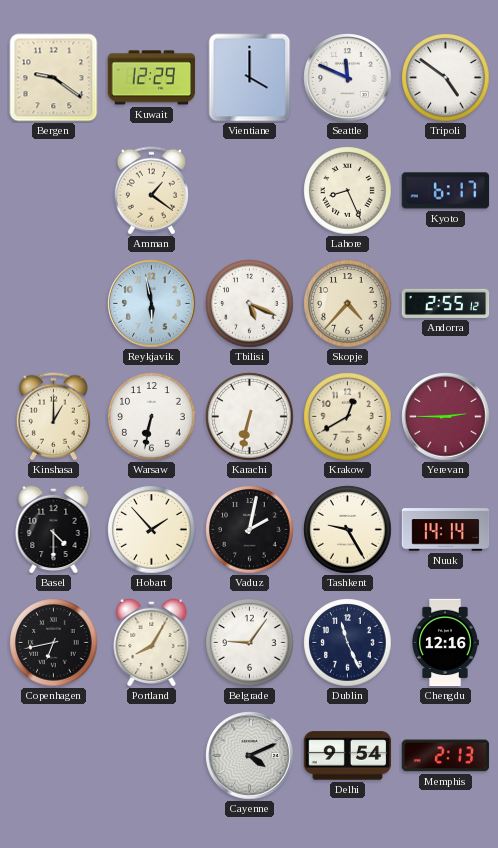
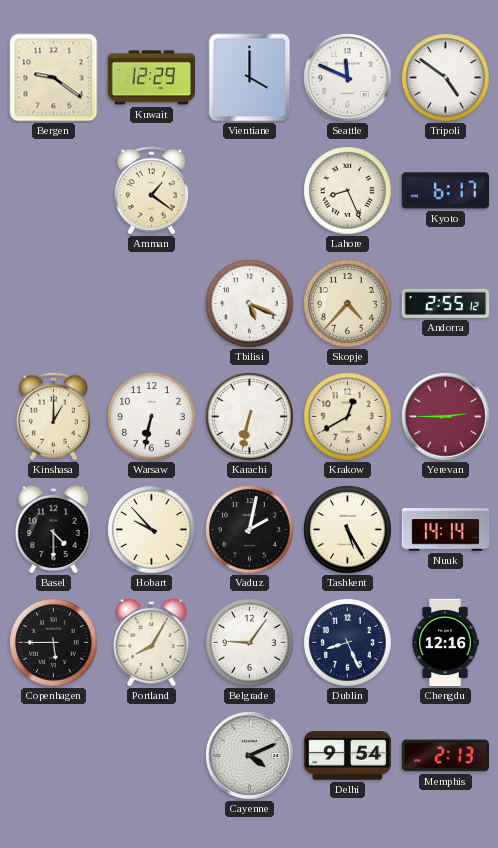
Reykjavik: 5:58 -> none
Hobart: 1:53 -> 9:53
Tashkent: 9:25 -> 5:25
Copenhagen: 6:43 -> 5:45
Dublin: 11:26 -> 8:26
